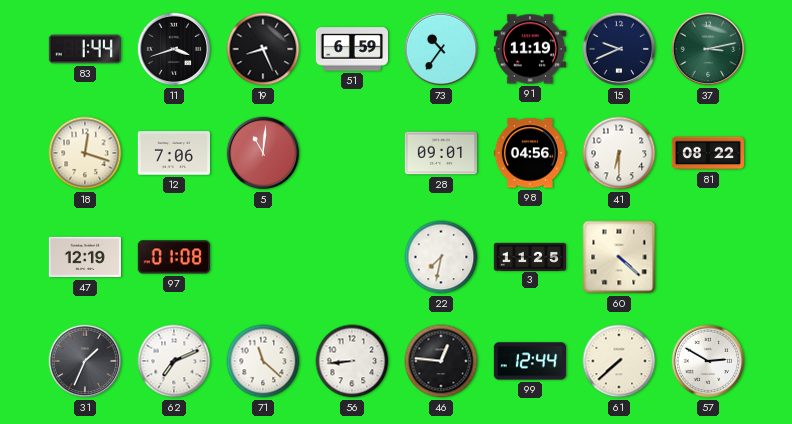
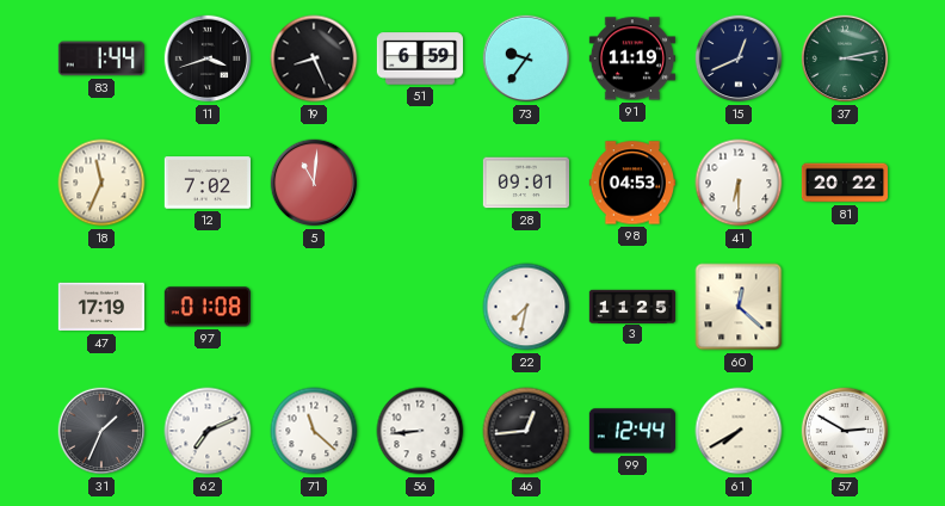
73: 10:36 -> 9:36
15: 9:41 -> 12:41
18: 12:18 -> 11:34
12: 7:06 -> 7:02
98: 04:56 -> 04:53
81: 08:22 -> 20:22
47: 12:19 -> 17:19
60: 4:22 -> 12:22
46: 12:46 -> 12:44
61: 7:38 -> 7:40
